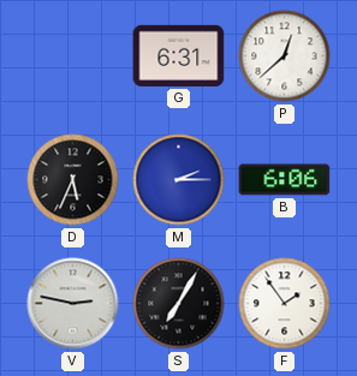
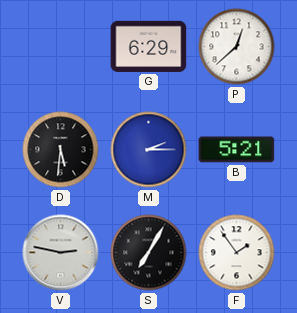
G: 6:31 -> 6:29
D: 5:34 -> 5:31
B: 6:06 -> 5:21
